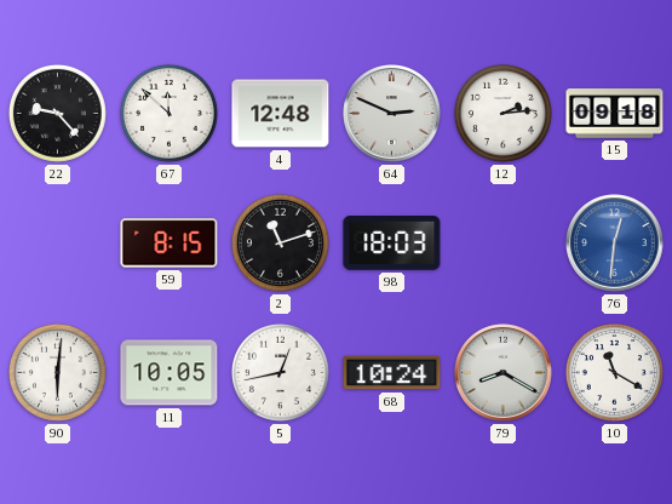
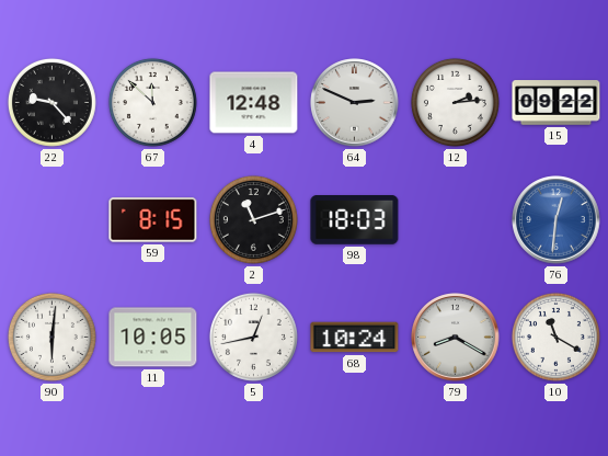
15: 09:18 -> 09:22
